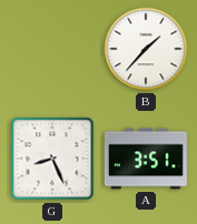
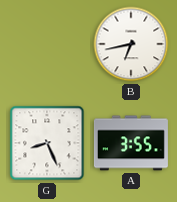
B: 1:37 -> 6:43
A: 3:51 -> 3:55
